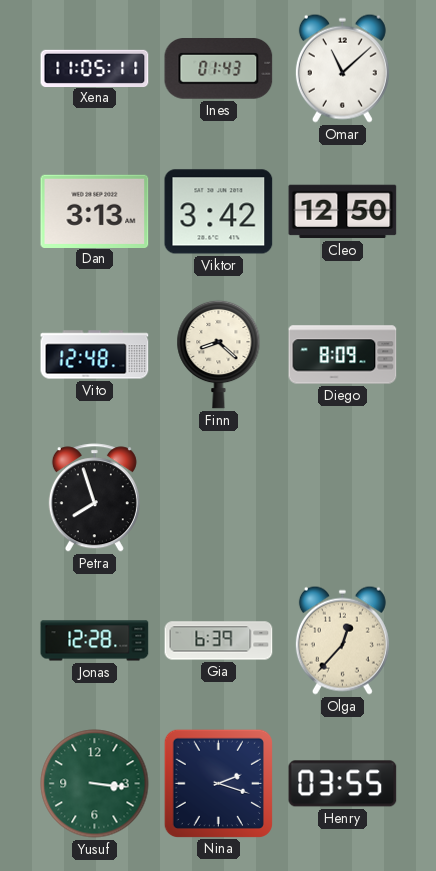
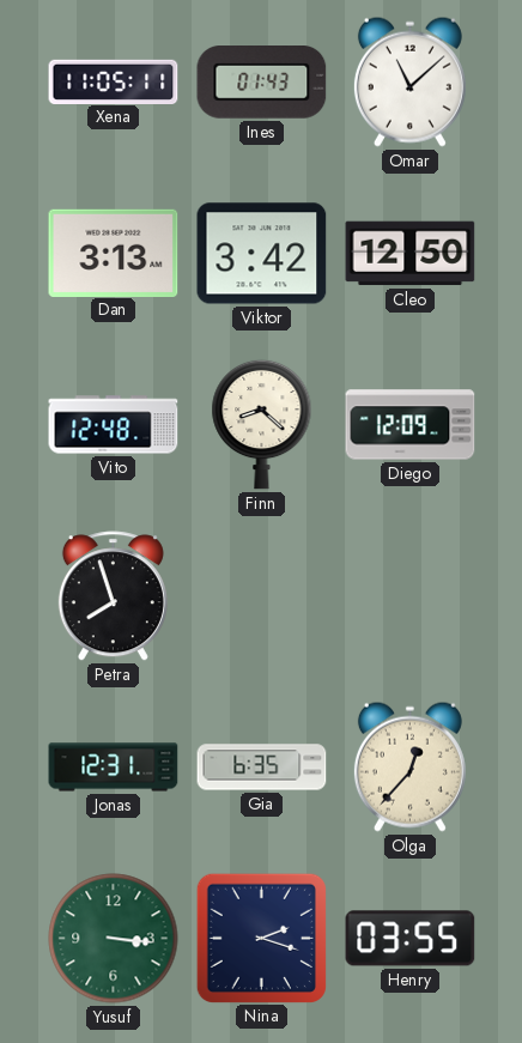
Diego: 8:09 -> 12:09
Jonas: 12:28 -> 12:31
Gia: 6:39 -> 6:35
